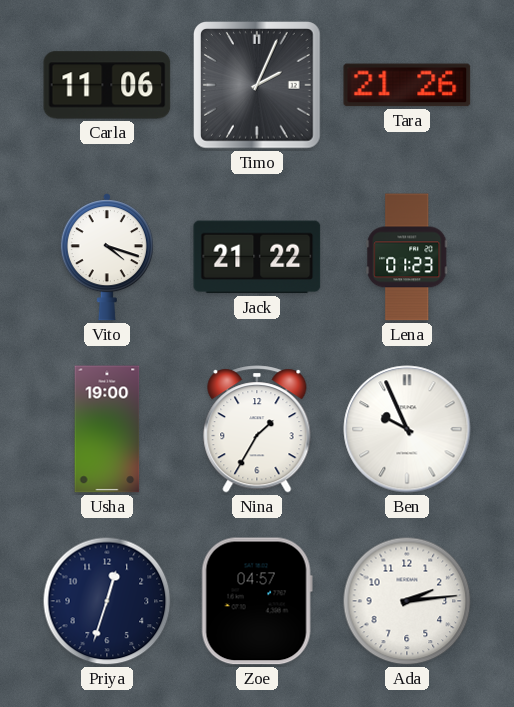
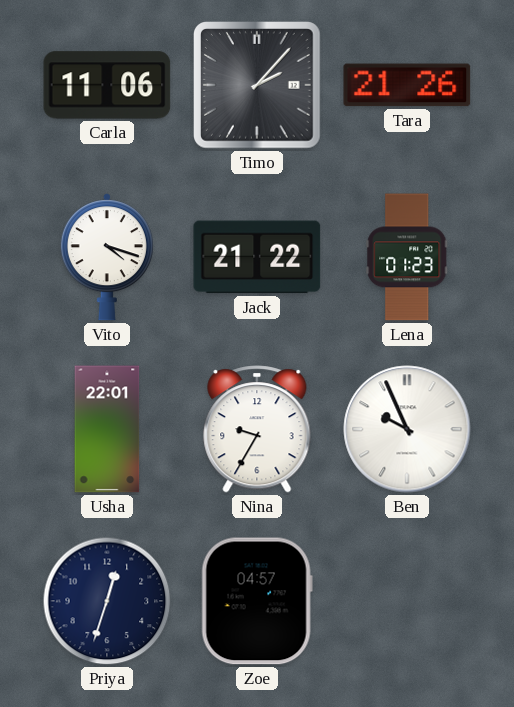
Timo: 2:04 -> 2:07
Usha: 19:00 -> 22:01
Nina: 1:35 -> 9:35
Ada: 2:14 -> none
